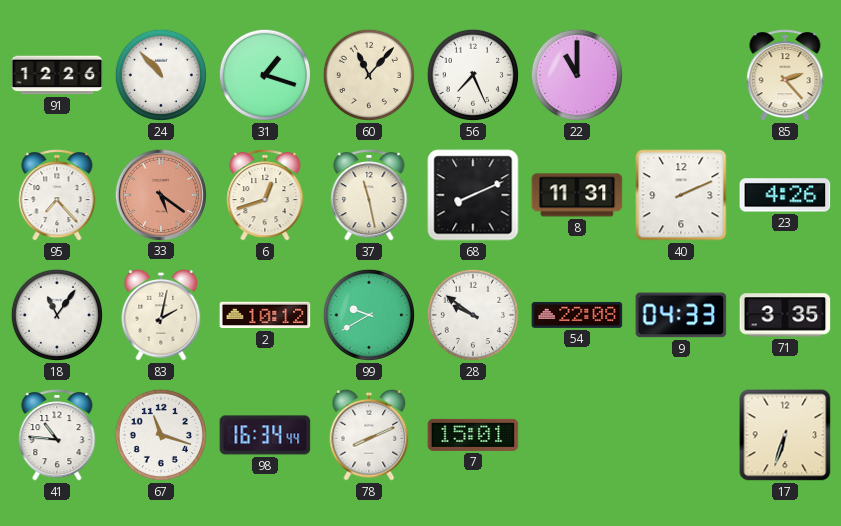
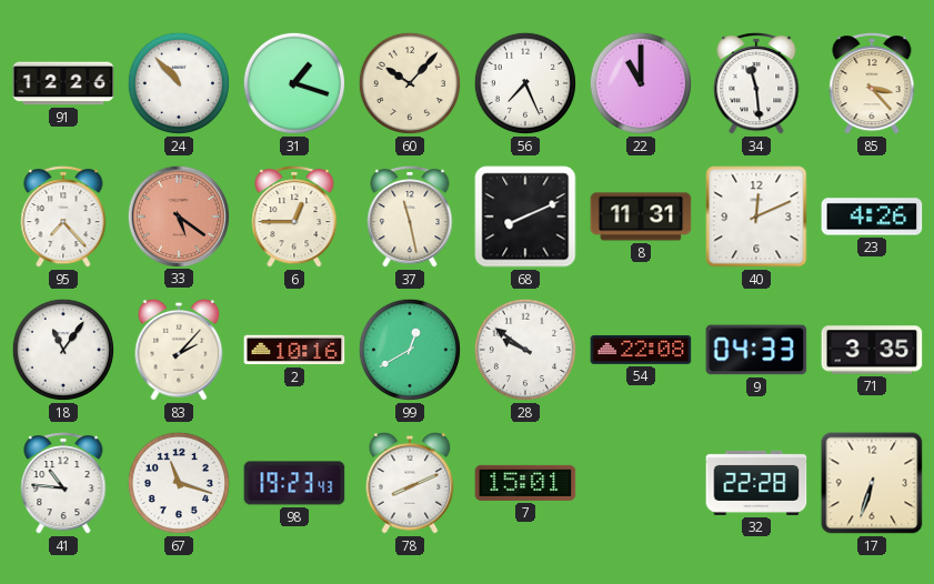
60: 11:07 -> 10:07
34: none -> 11:29
85: 2:23 -> 3:23
6: 12:42 -> 12:45
40: 2:11 -> 12:11
83: 2:02 -> 2:07
2: 10:12 -> 10:16
99: 9:40 -> 12:40
98: 16:34 -> 19:23
32: none -> 22:28
